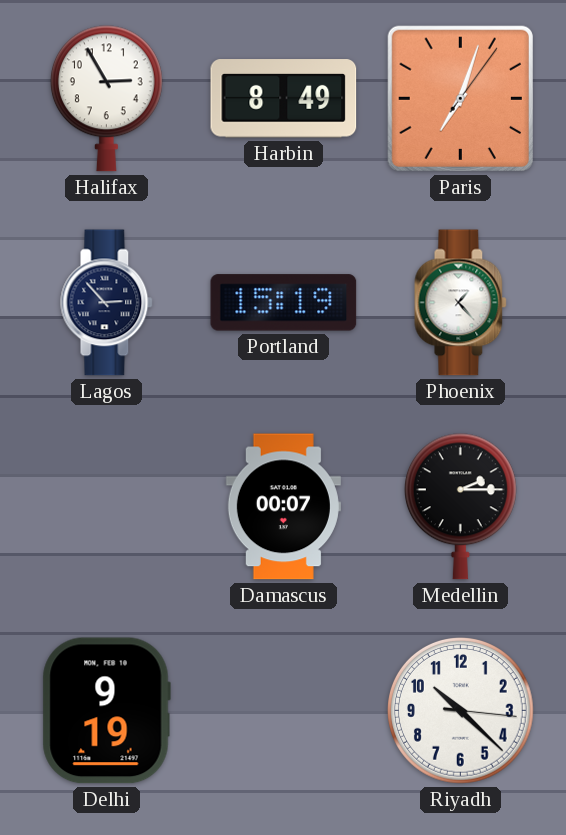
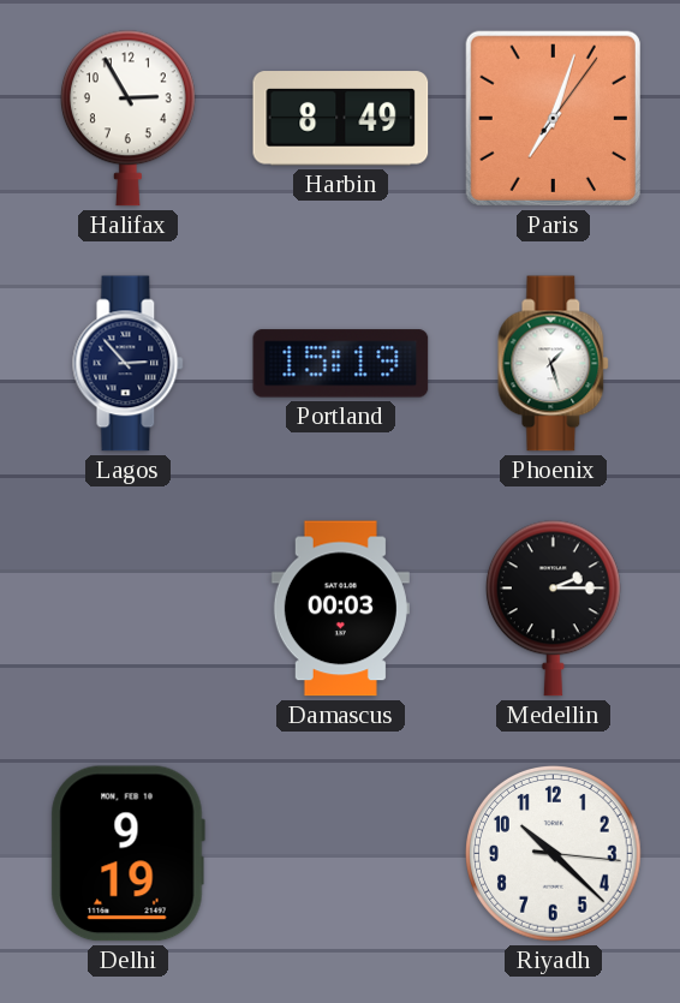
Phoenix: 1:23 -> 1:27
Damascus: 00:07 -> 00:03
